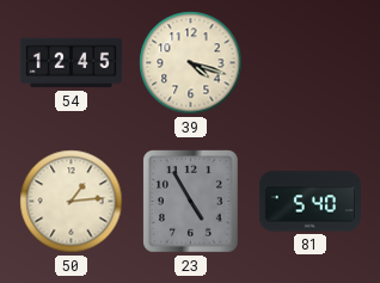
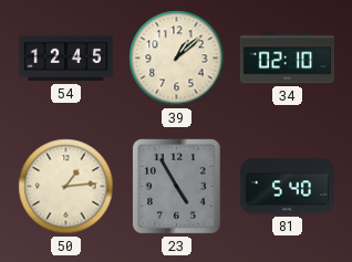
39: 4:18 -> 1:08
34: none -> 02:10
